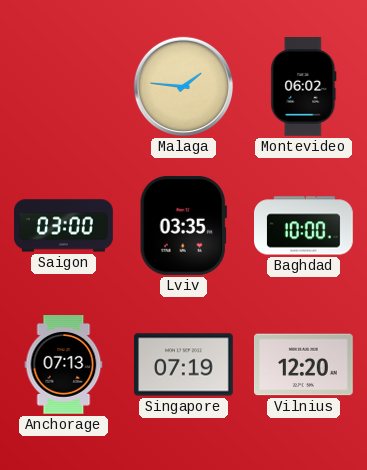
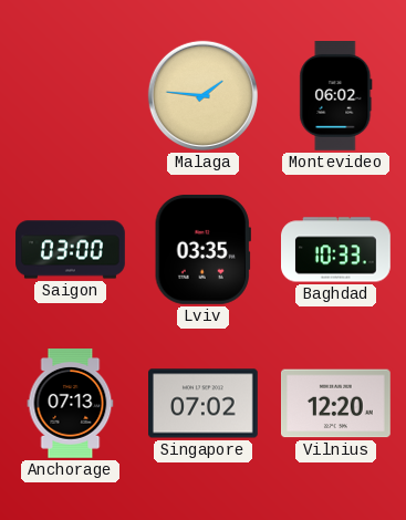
Baghdad: 10:00 -> 10:33
Singapore: 07:19 -> 07:02
